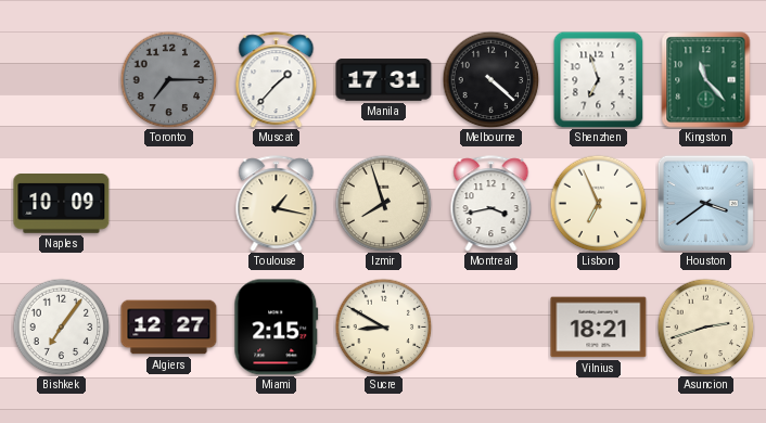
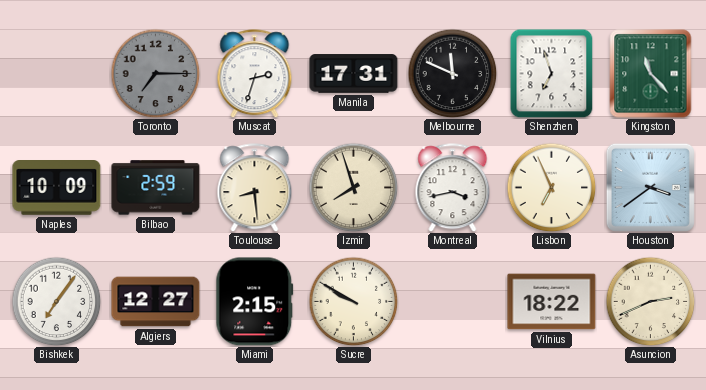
Muscat: 1:37 -> 2:33
Melbourne: 4:22 -> 11:49
Bilbao: none -> 2:59
Toulouse: 1:17 -> 8:29
Sucre: 8:50 -> 9:50
Vilnius: 18:21 -> 18:22
Asuncion: 2:42 -> 2:41
